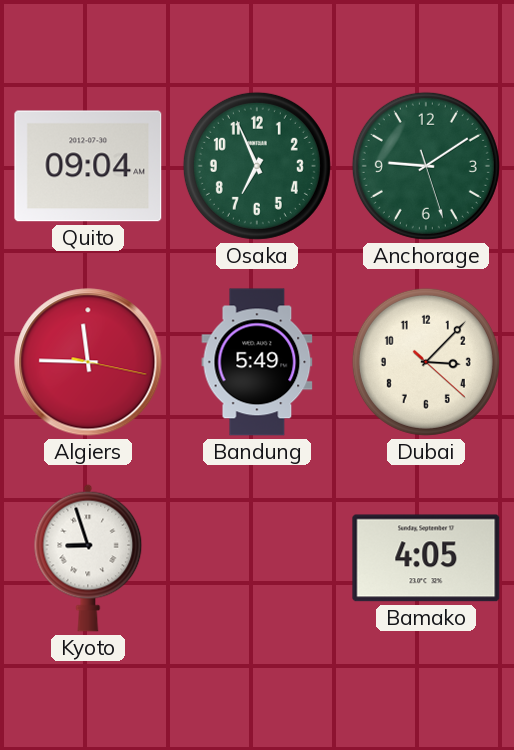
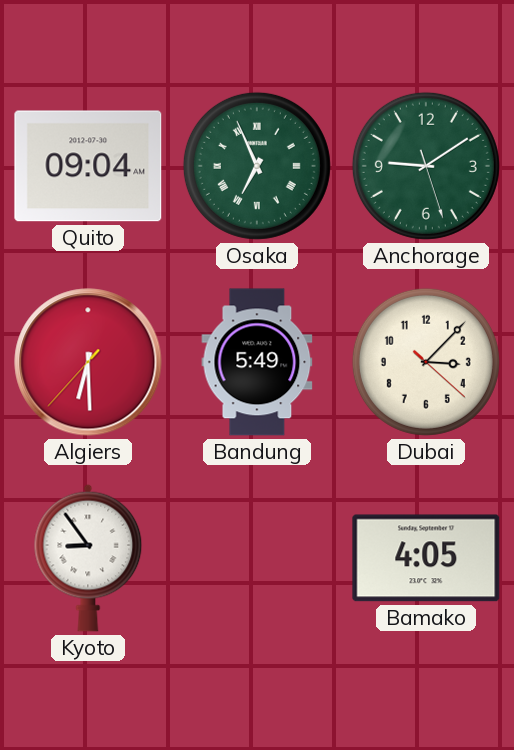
Osaka numerals: Arabic -> Roman
Algiers: 11:45 -> 6:29
Kyoto: 8:57 -> 8:54
